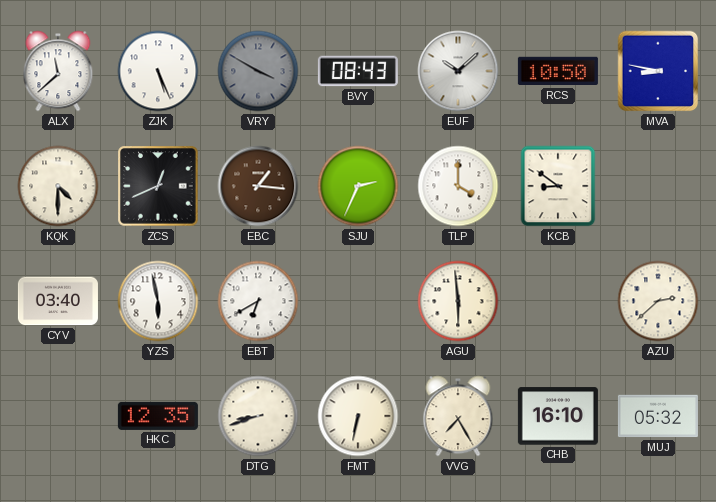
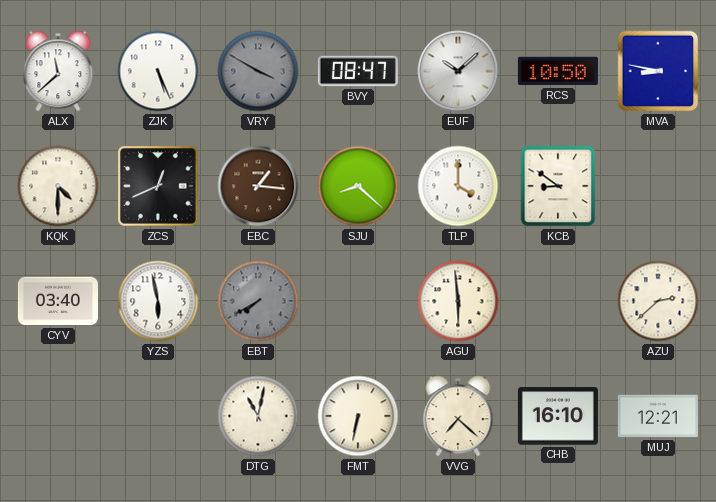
BVY: 08:43 -> 08:47
SJU: 2:34 -> 8:22
EBT: 6:40 -> 7:40
EBT dial: white -> grey
HKC: 12:35 -> none
DTG: 8:42 -> 11:02
VVG: 7:25 -> 7:22
MUJ: 05:32 -> 12:21
